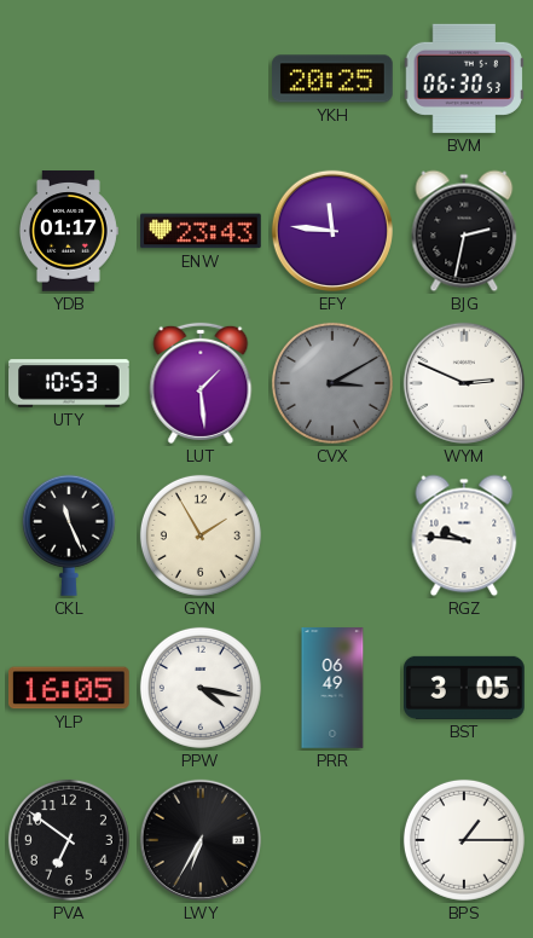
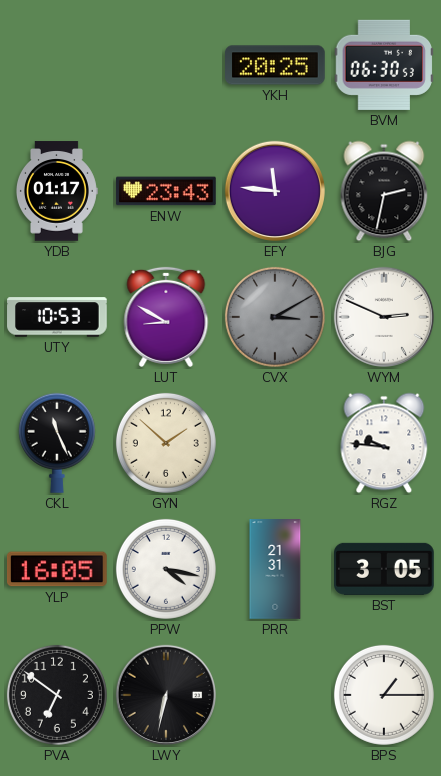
LUT: 1:29 -> 8:50
GYN: 1:55 -> 1:52
PRR: 06:49 -> 21:31
LWY: 6:35 -> 6:32
